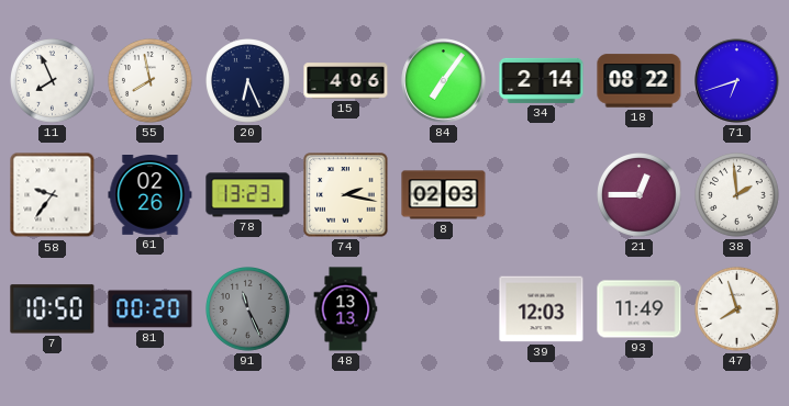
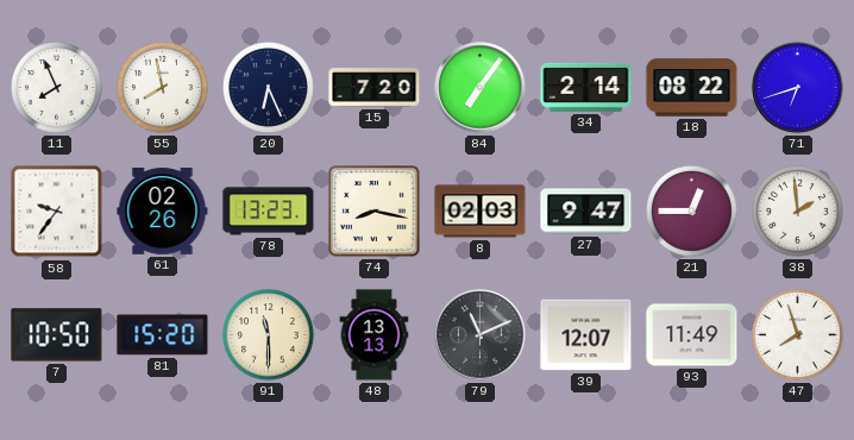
15: 4:06 -> 7:20
74: 2:17 -> 8:17
27: none -> 9:47
81: 00:20 -> 15:20
91: 11:26 -> 11:30
91 dial: grey -> cream
79: none -> 11:11
39: 12:03 -> 12:07
